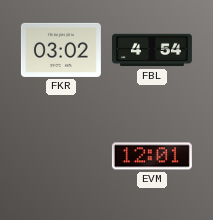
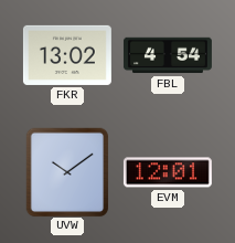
FKR: 03:02 -> 13:02
UVW: none -> 10:09
